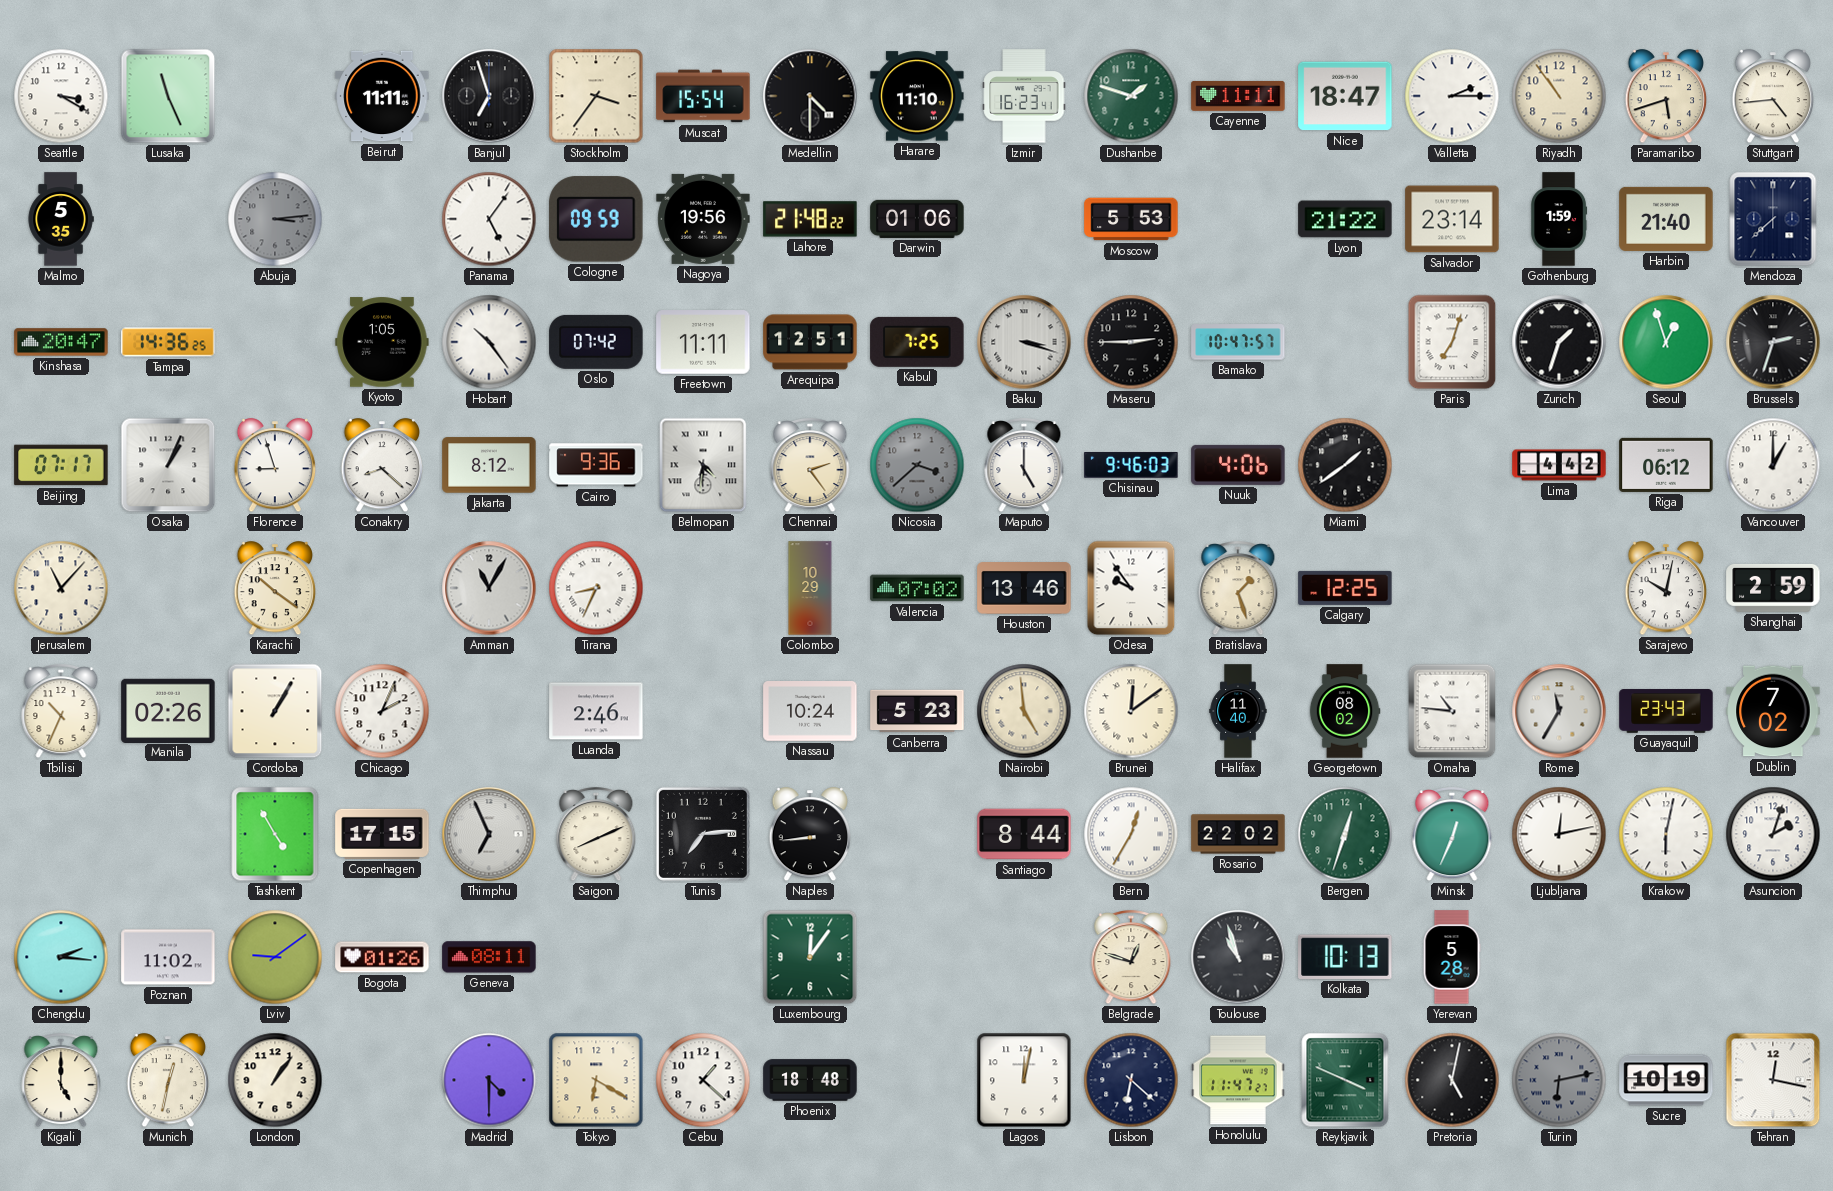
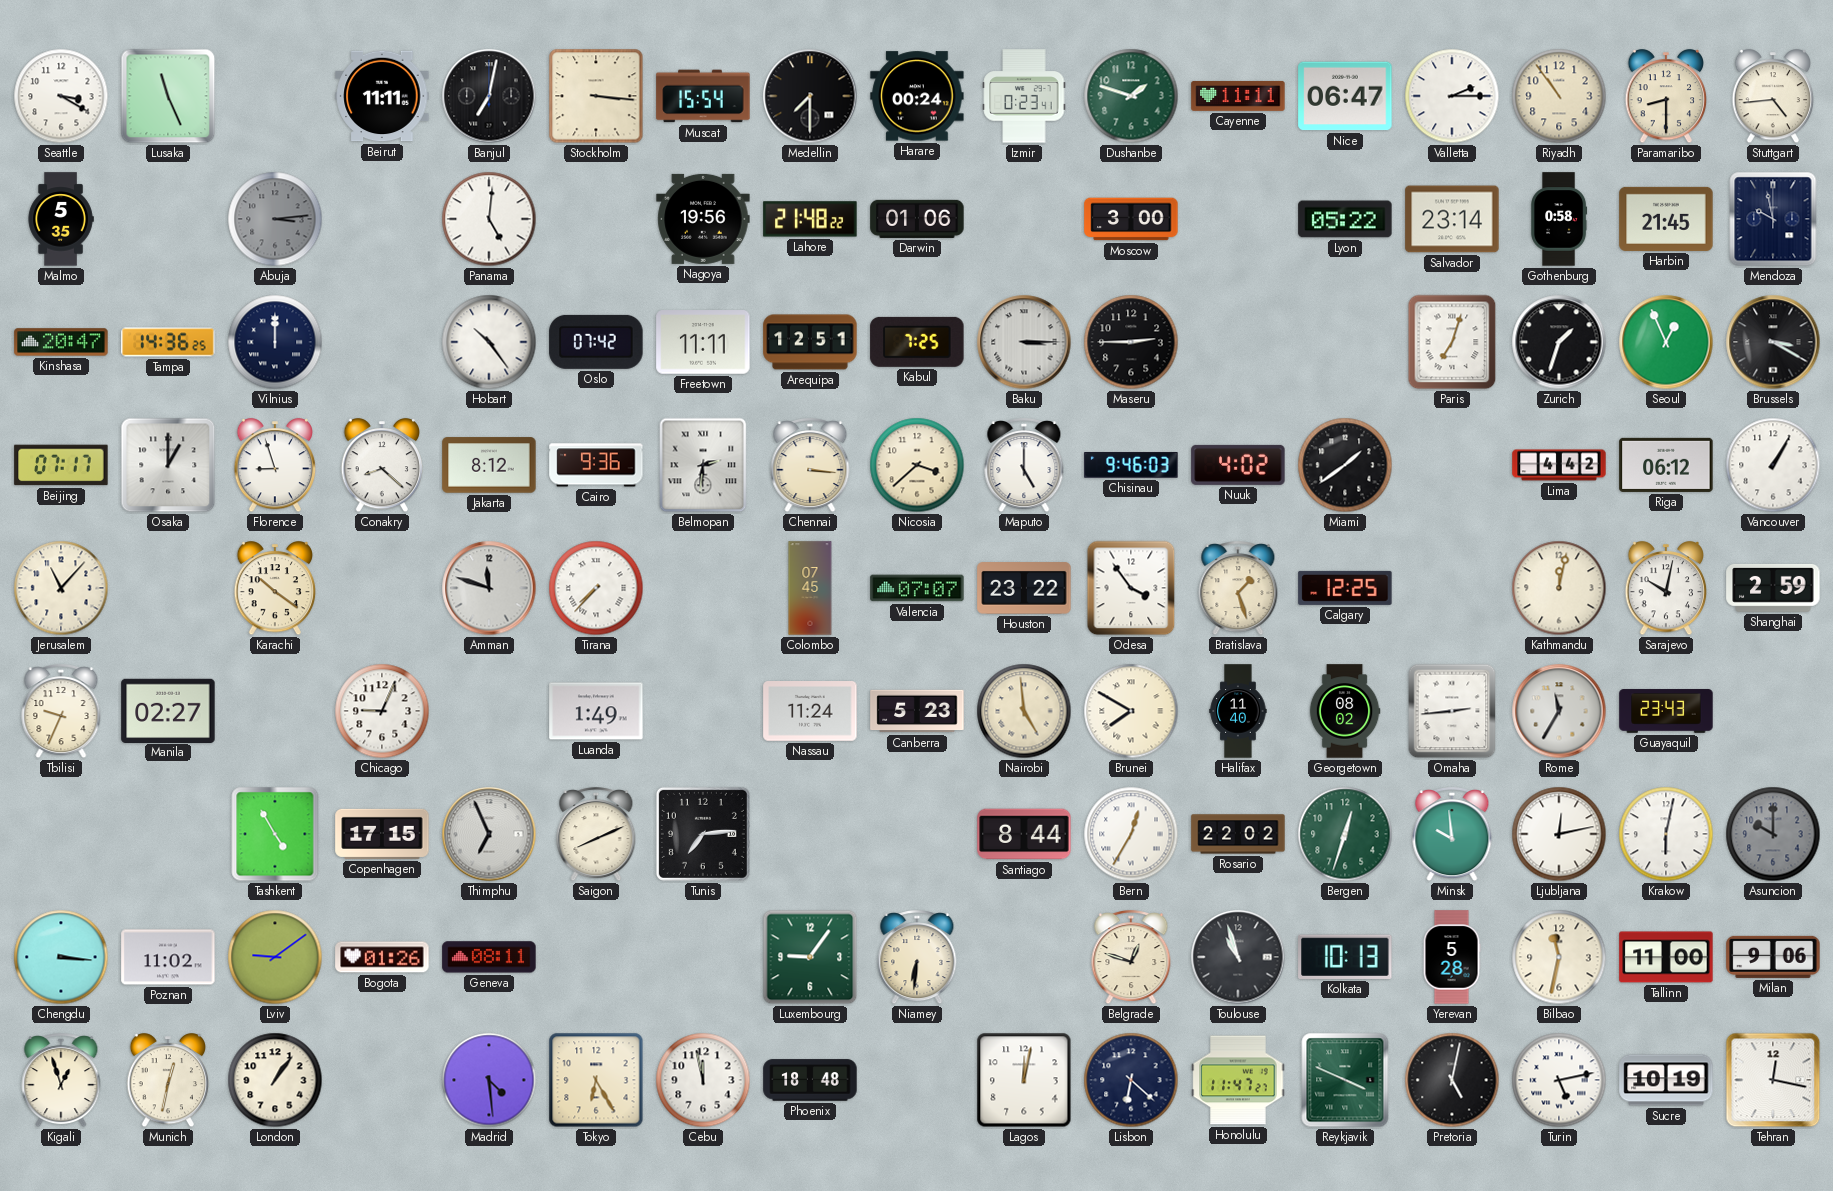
Banjul: 6:57 -> 7:02
Stockholm: 3:36 -> 3:16
Medellin: 4:30 -> 7:30
Harare: 11:10 -> 00:24
Izmir: 16:23 -> 0:23
Nice: 18:47 -> 06:47
Paramaribo: 5:42 -> 8:30
Panama: 5:06 -> 5:01
Cologne: 09:59 -> none
Moscow: 5:53 -> 3:00
Lyon: 21:22 -> 05:22
Gothenburg: 1:59 -> 0:58
Harbin: 21:40 -> 21:45
Mendoza: 7:38 -> 9:58
Vilnius: none -> 12:00
Kyoto: 1:05 -> none
Baku: 3:18 -> 3:15
Bamako: 10:47 -> none
Seoul: 12:57 -> 12:56
Brussels: 2:33 -> 3:20
Osaka: 1:04 -> 1:00
Belmopan: 4:31 -> 2:31
Chennai: 2:24 -> 3:16
Nicosia dial: grey -> cream
Nuuk: 4:06 -> 4:02
Vancouver: 1:00 -> 1:05
Amman: 11:05 -> 11:48
Tirana: 8:34 -> 7:37
Colombo: 10:29 -> 07:45
Valencia: 07:02 -> 07:07
Houston: 13:46 -> 23:22
Odesa: 9:54 -> 3:54
Kathmandu: none -> 12:02
Tbilisi: 10:34 -> 9:34
Manila: 02:26 -> 02:27
Cordoba: 1:05 -> none
Chicago: 2:04 -> 9:04
Luanda: 2:46 -> 1:49
Nassau: 10:24 -> 11:24
Brunei: 12:09 -> 7:50
Omaha: 10:46 -> 2:44
Dublin: 7:02 -> none
Naples: 8:44 -> none
Minsk: 12:34 -> 9:59
Asuncion: 2:03 -> 10:00
Asuncion dial: white -> grey
Chengdu: 2:16 -> 3:16
Luxembourg: 12:06 -> 9:06
Niamey: none -> 6:31
Bilbao: none -> 11:32
Tallinn: none -> 11:00
Milan: none -> 9:06
Kigali: 5:00 -> 12:57
Madrid: 4:30 -> 4:29
Tokyo: 6:20 -> 6:25
Cebu: 1:22 -> 11:58
Turin: 6:13 -> 5:13
Turin dial: grey -> white
